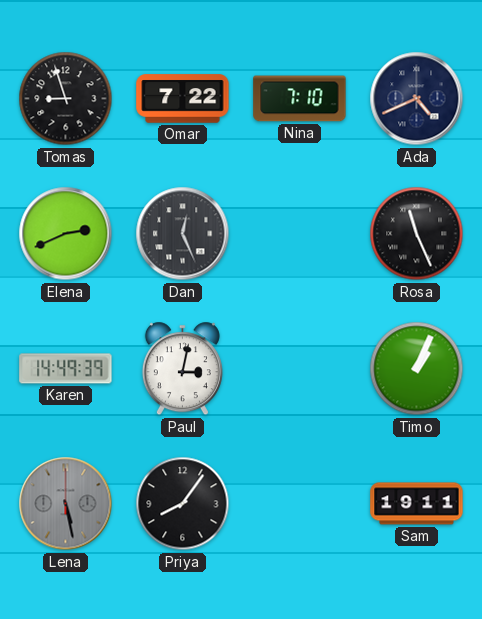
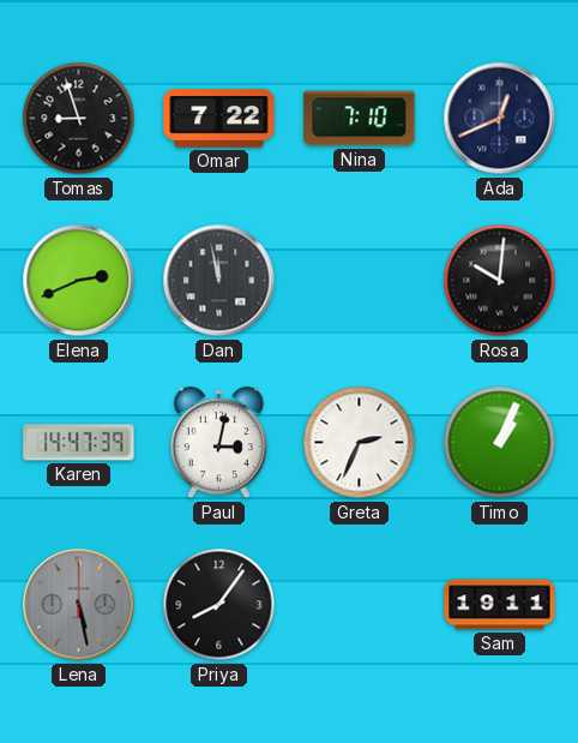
Ada: 4:41 -> 12:41
Dan: 12:26 -> 11:58
Rosa: 11:26 -> 10:01
Karen: 14:49 -> 14:47
Greta: none -> 2:34
